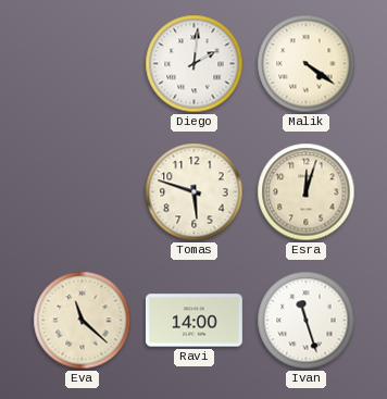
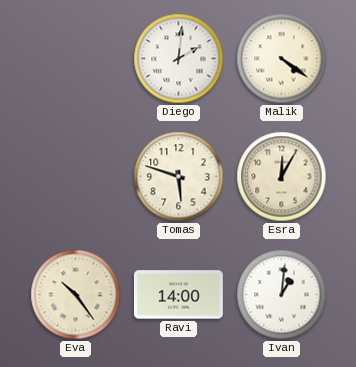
Esra: 12:03 -> 12:05
Eva: 11:22 -> 10:24
Ivan: 11:27 -> 1:01
